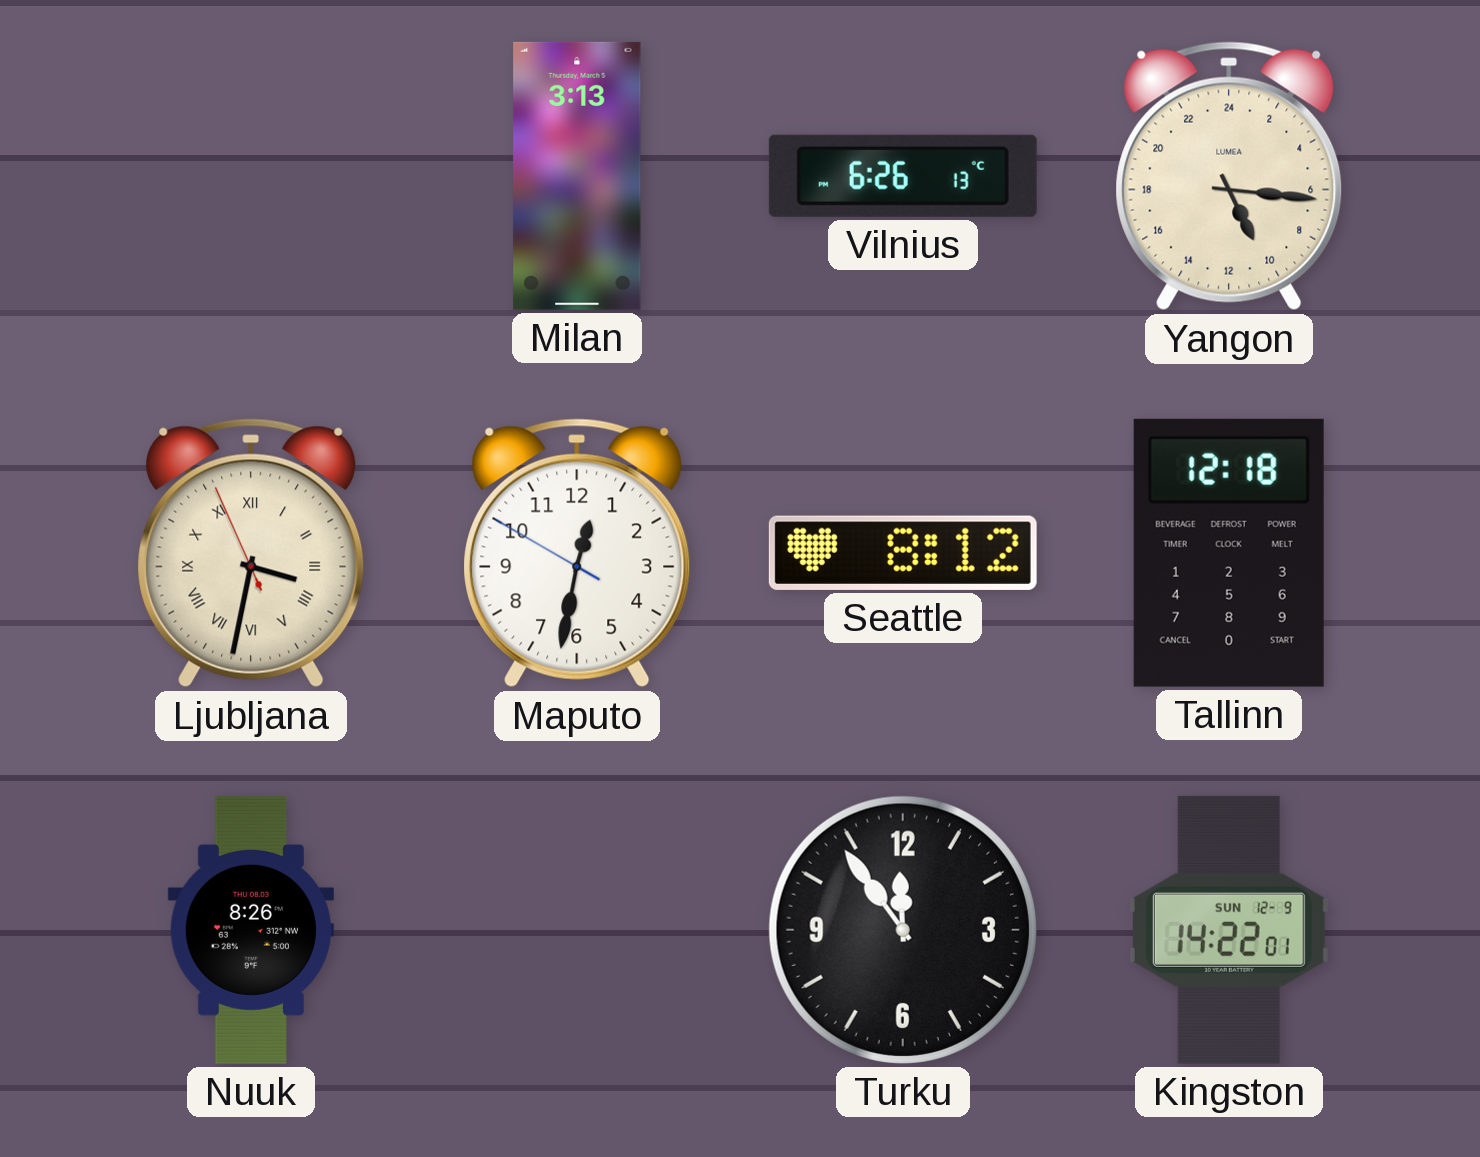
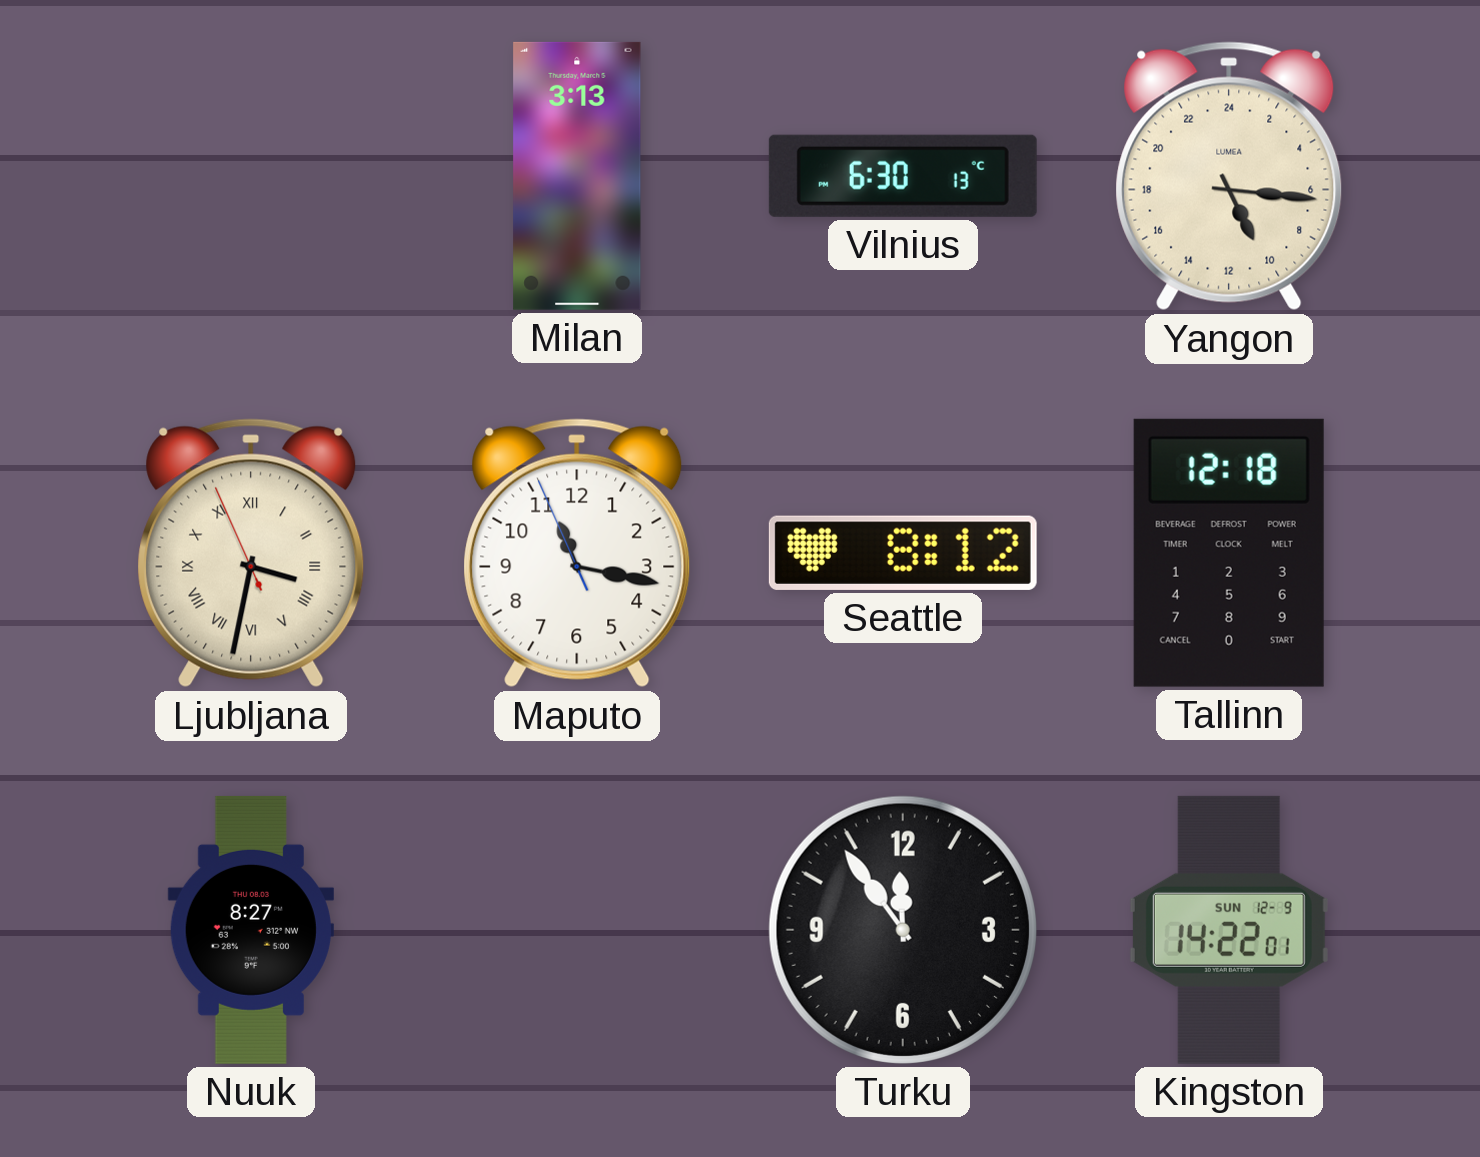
Vilnius: 6:26 -> 6:30
Maputo: 12:31 -> 11:16
Nuuk: 8:26 -> 8:27
